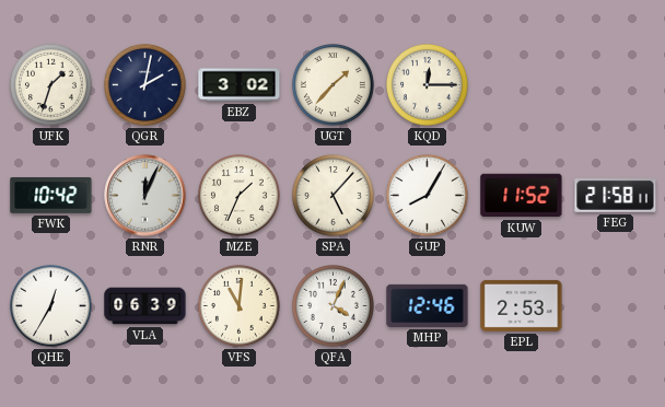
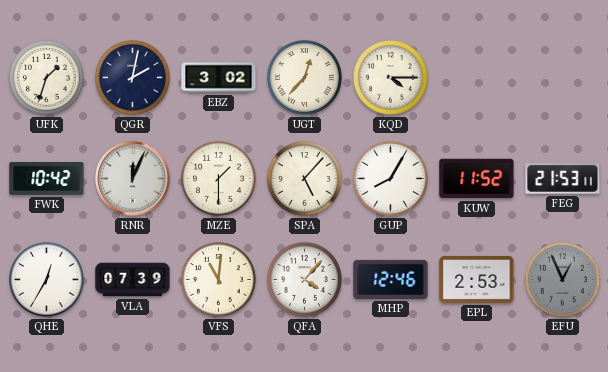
UGT: 1:37 -> 12:37
KQD: 12:15 -> 4:15
MZE: 1:34 -> 1:30
FEG: 21:58 -> 21:53
VLA: 06:39 -> 07:39
QFA: 4:04 -> 4:07
EFU: none -> 12:56
